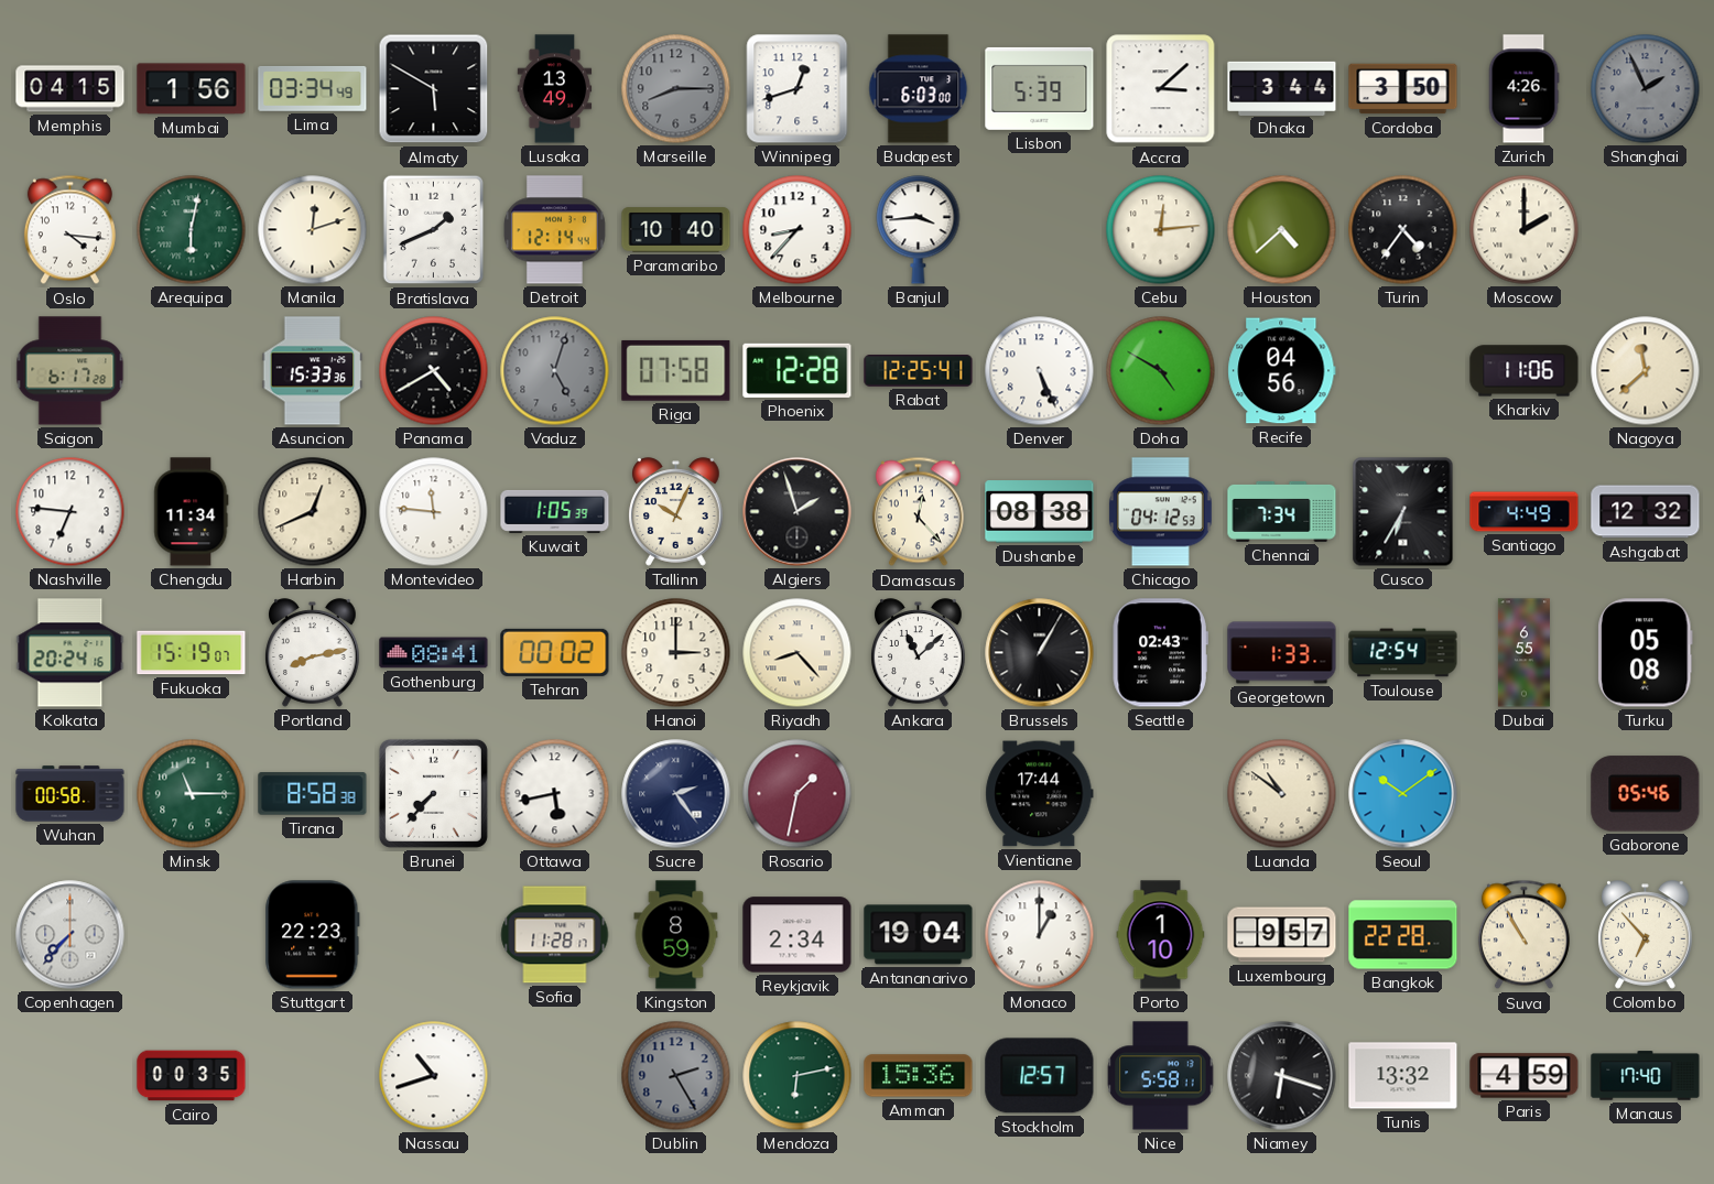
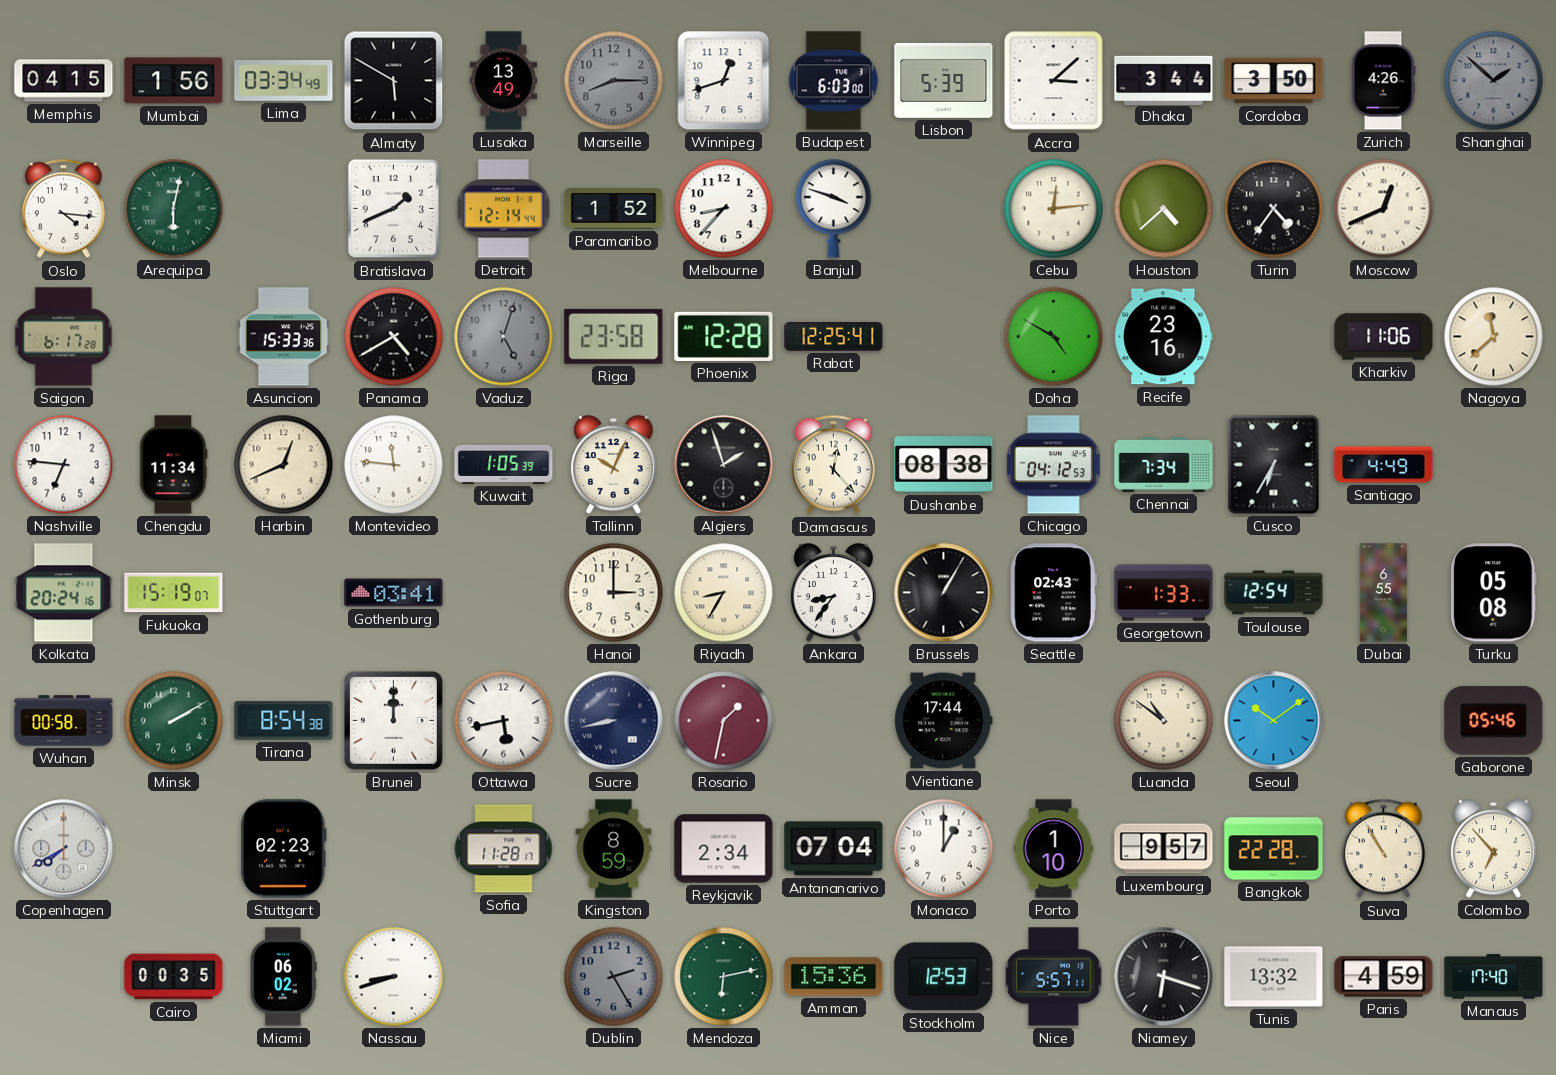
Shanghai: 1:56 -> 1:52
Manila: 12:12 -> none
Paramaribo: 10:40 -> 1:52
Banjul: 3:44 -> 3:48
Moscow: 2:00 -> 12:41
Riga: 07:58 -> 23:58
Denver: 5:26 -> none
Recife: 04:56 -> 23:16
Ashgabat: 12:32 -> none
Portland: 8:13 -> none
Gothenburg: 08:41 -> 03:41
Tehran: 00:02 -> none
Riyadh: 8:23 -> 8:35
Ankara: 11:08 -> 8:36
Minsk: 11:15 -> 2:10
Tirana: 8:58 -> 8:54
Brunei: 7:37 -> 12:00
Sucre: 2:24 -> 8:43
Copenhagen: 7:37 -> 7:40
Stuttgart: 22:23 -> 02:23
Antananarivo: 19:04 -> 07:04
Miami: none -> 06:02
Nassau: 10:42 -> 8:42
Stockholm: 12:57 -> 12:53
Nice: 5:58 -> 5:57
